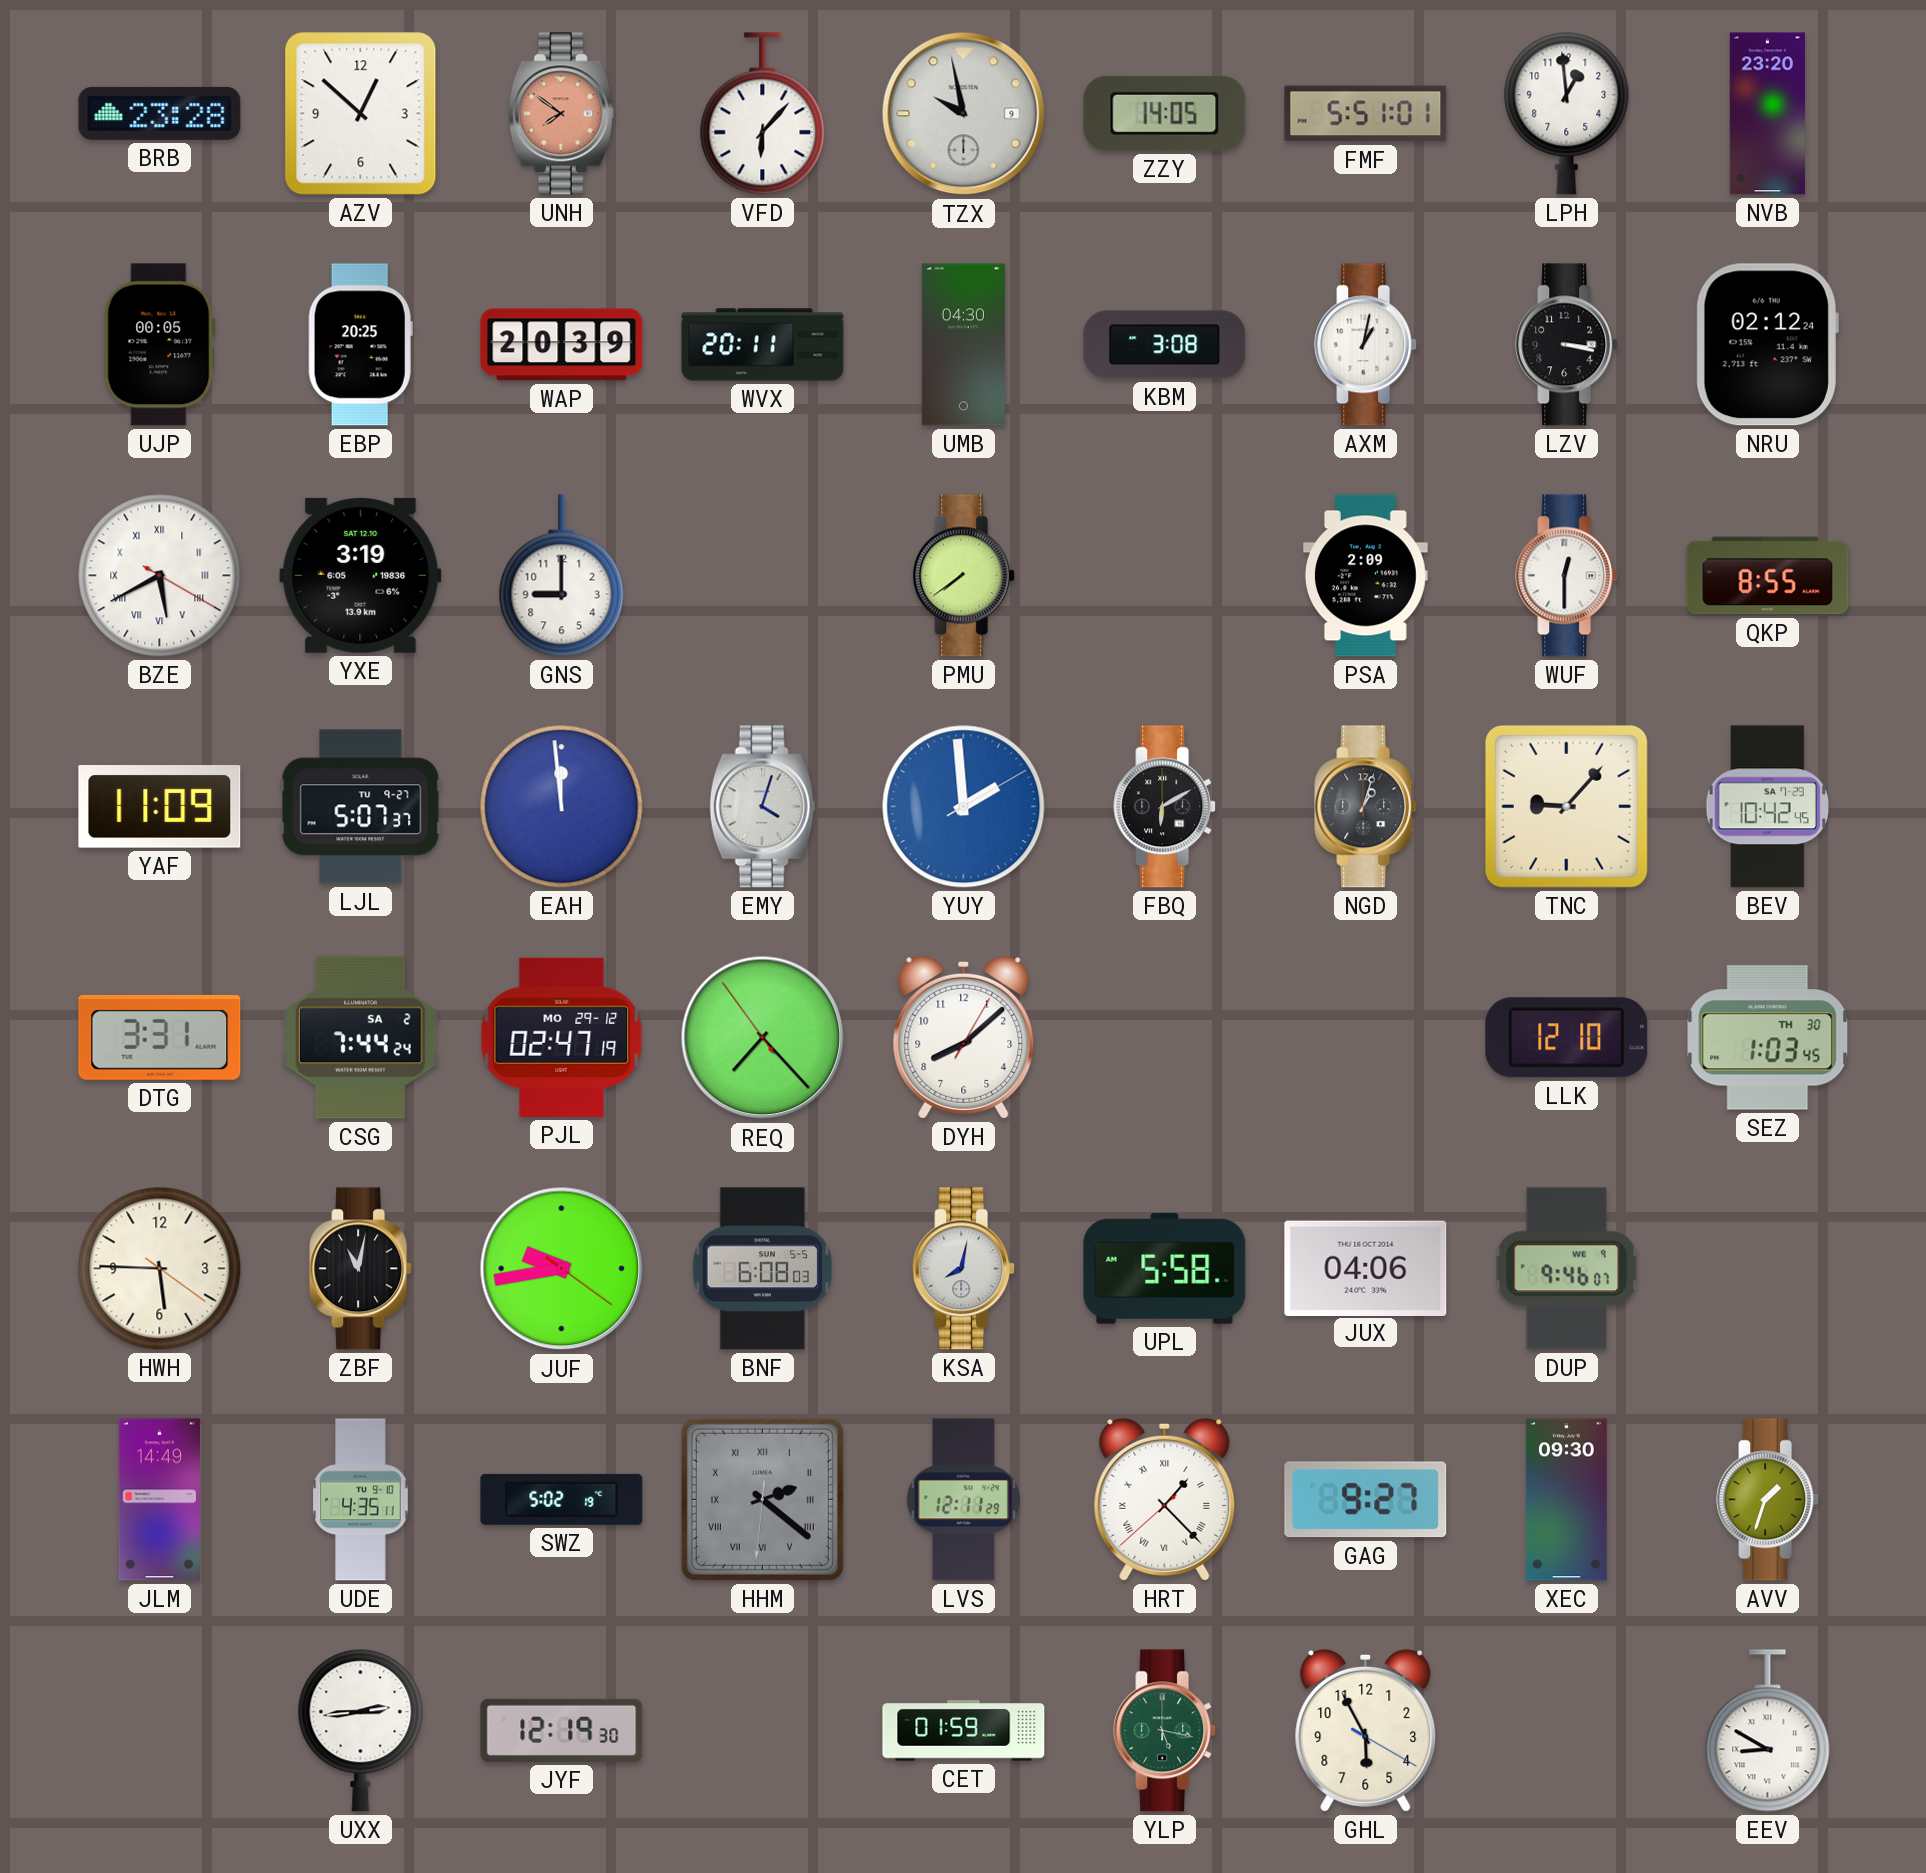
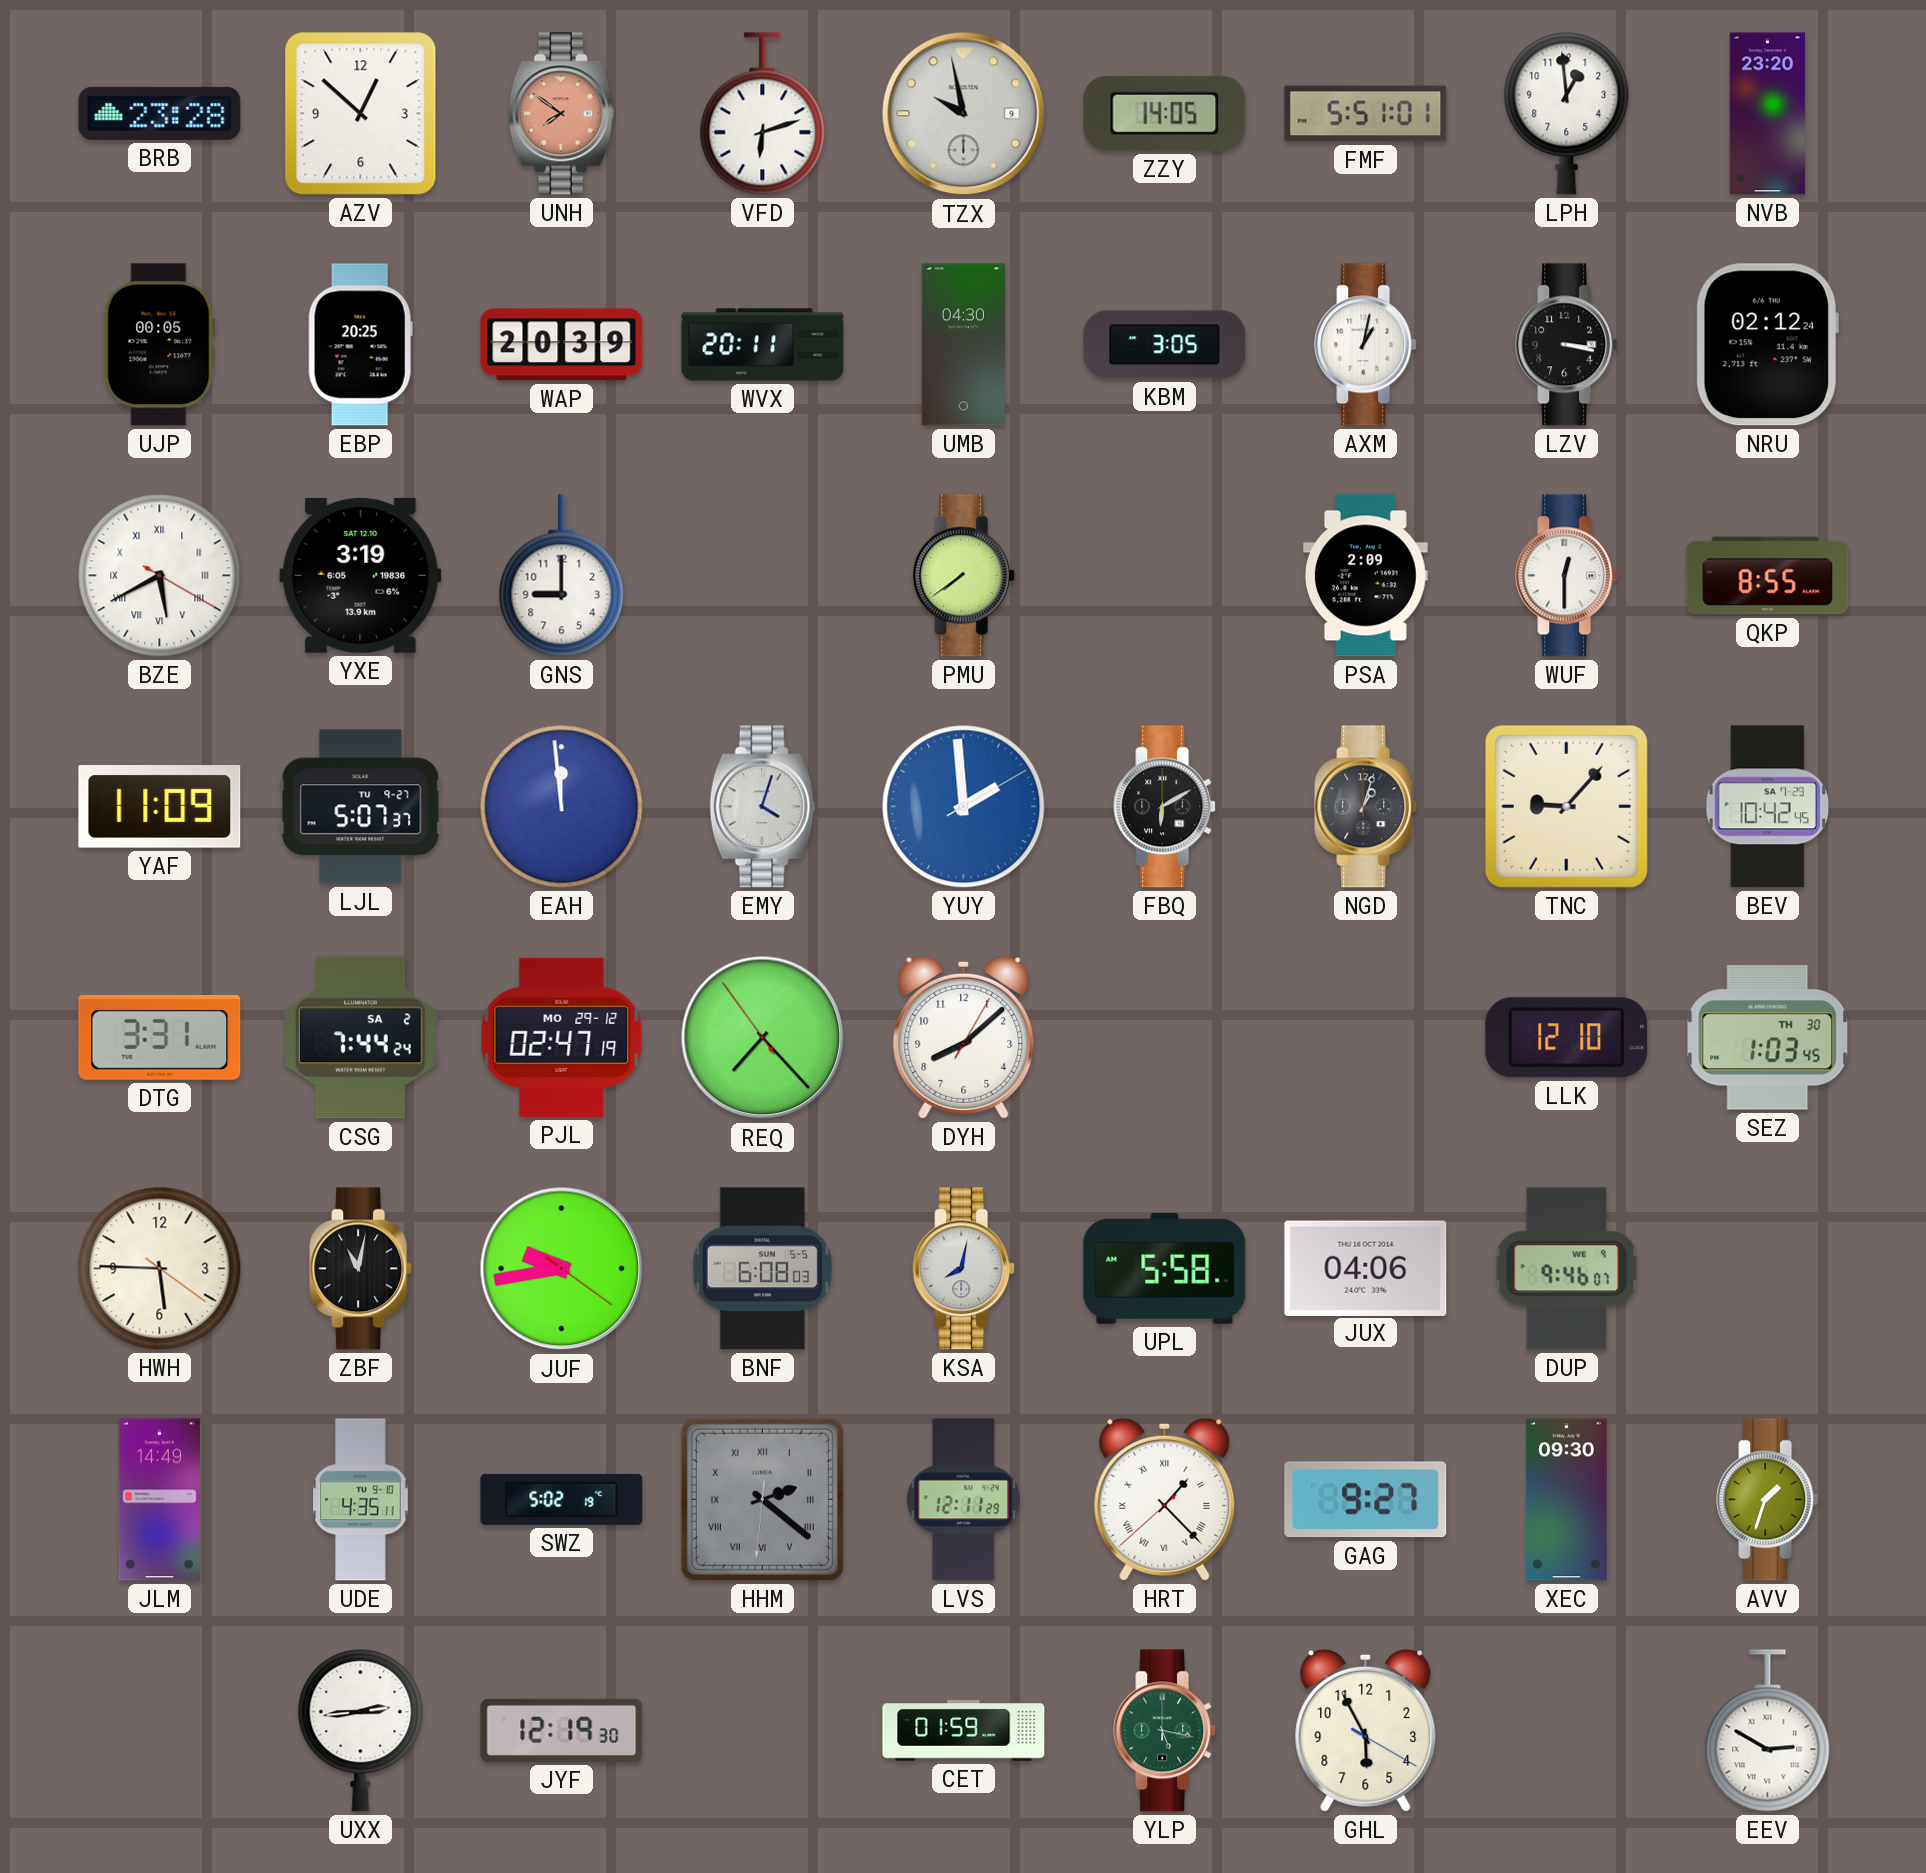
VFD: 6:07 -> 6:12
KBM: 3:08 -> 3:05
EEV: 8:50 -> 2:50
